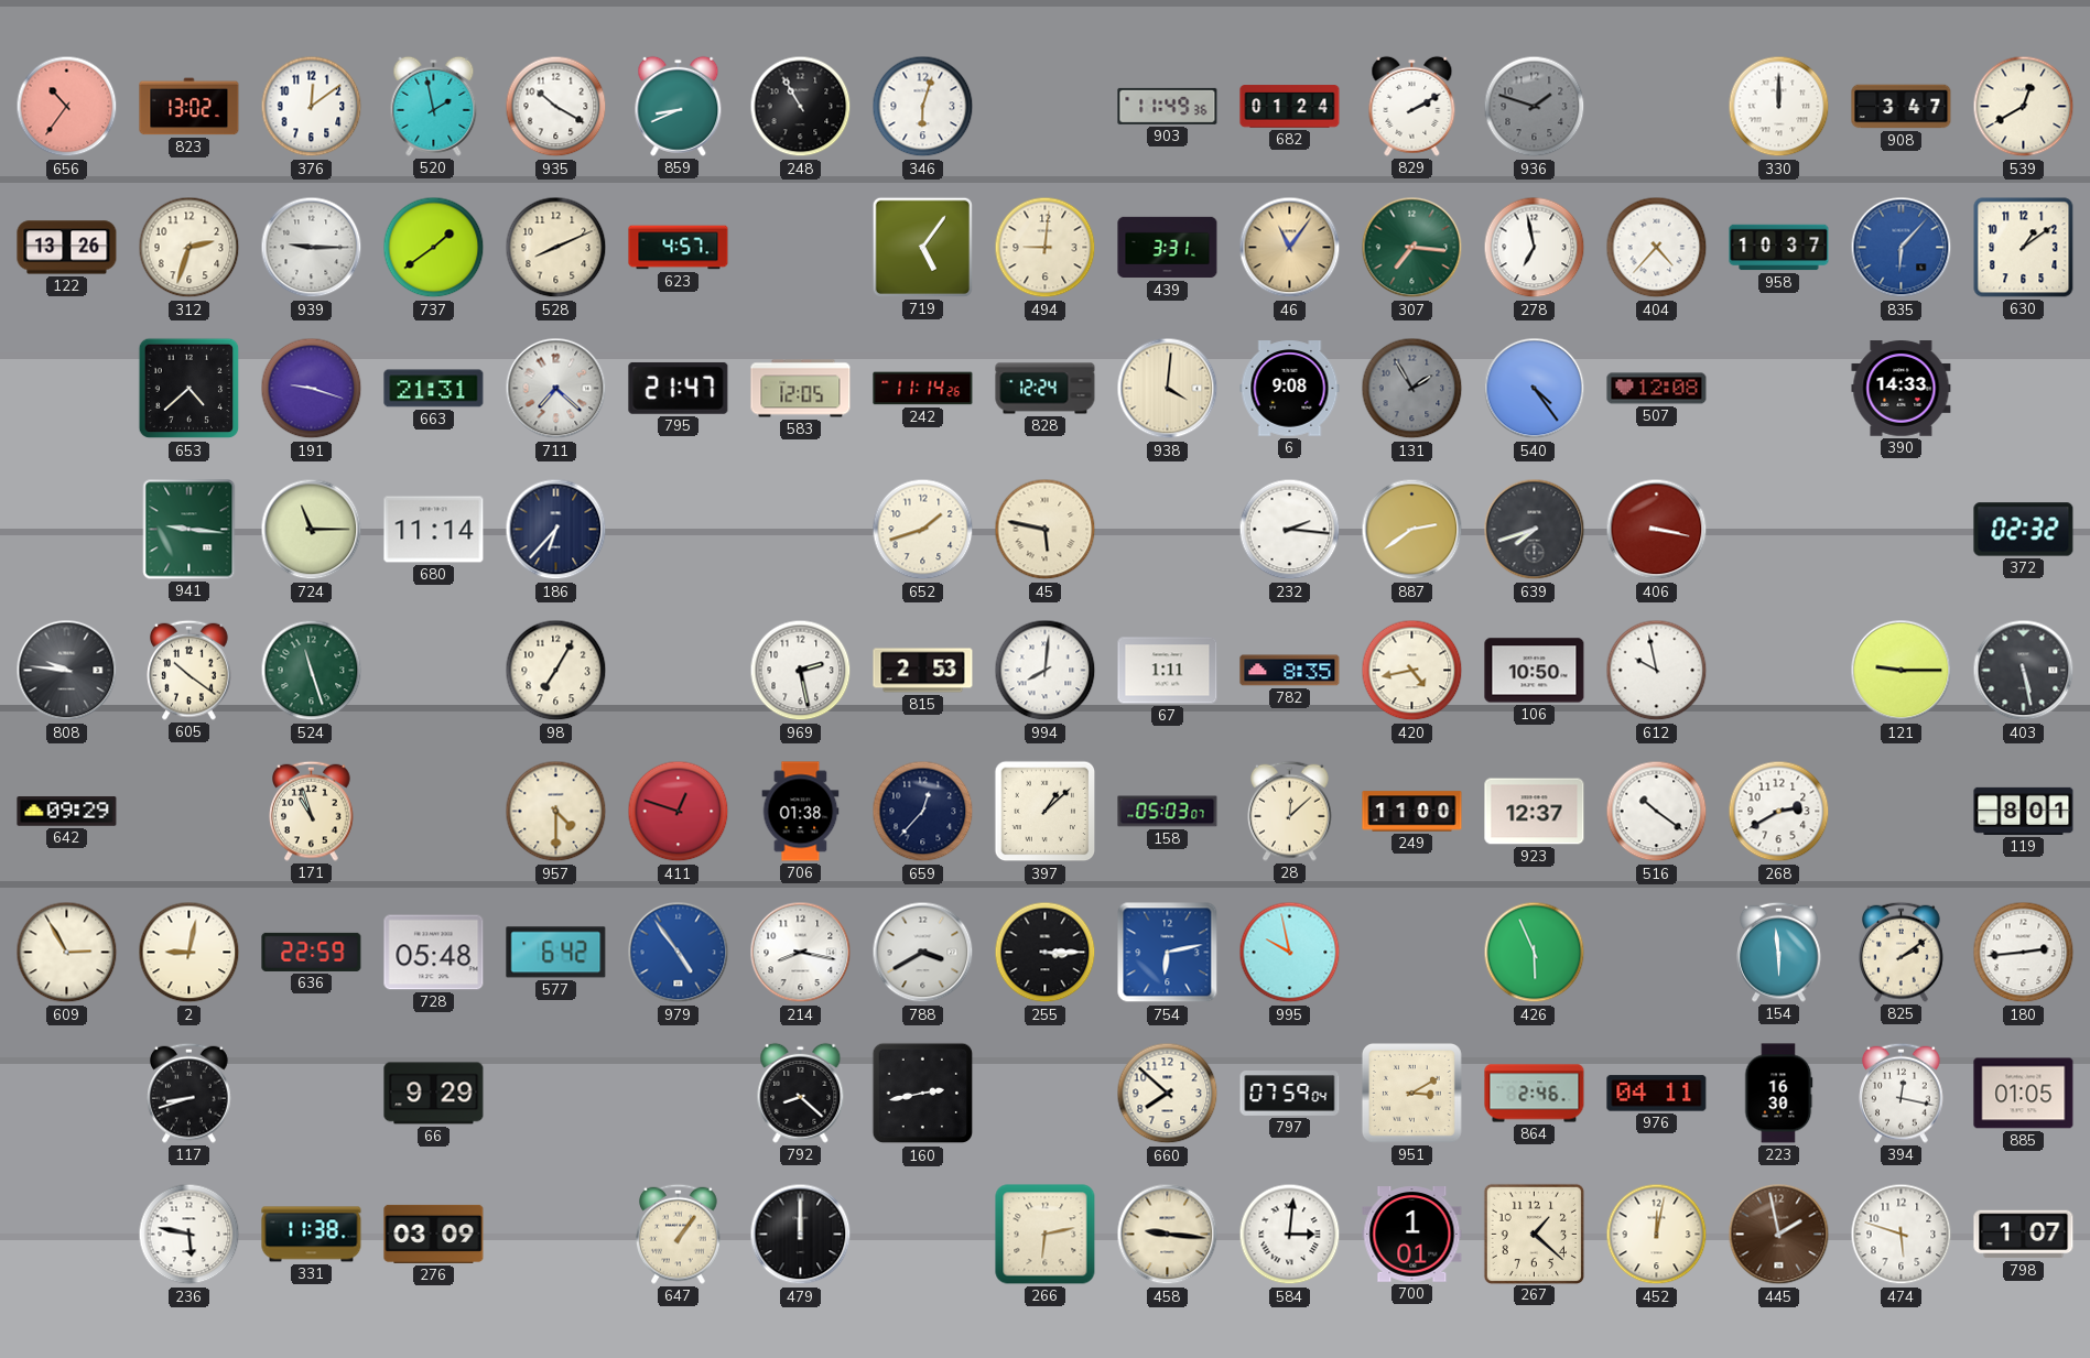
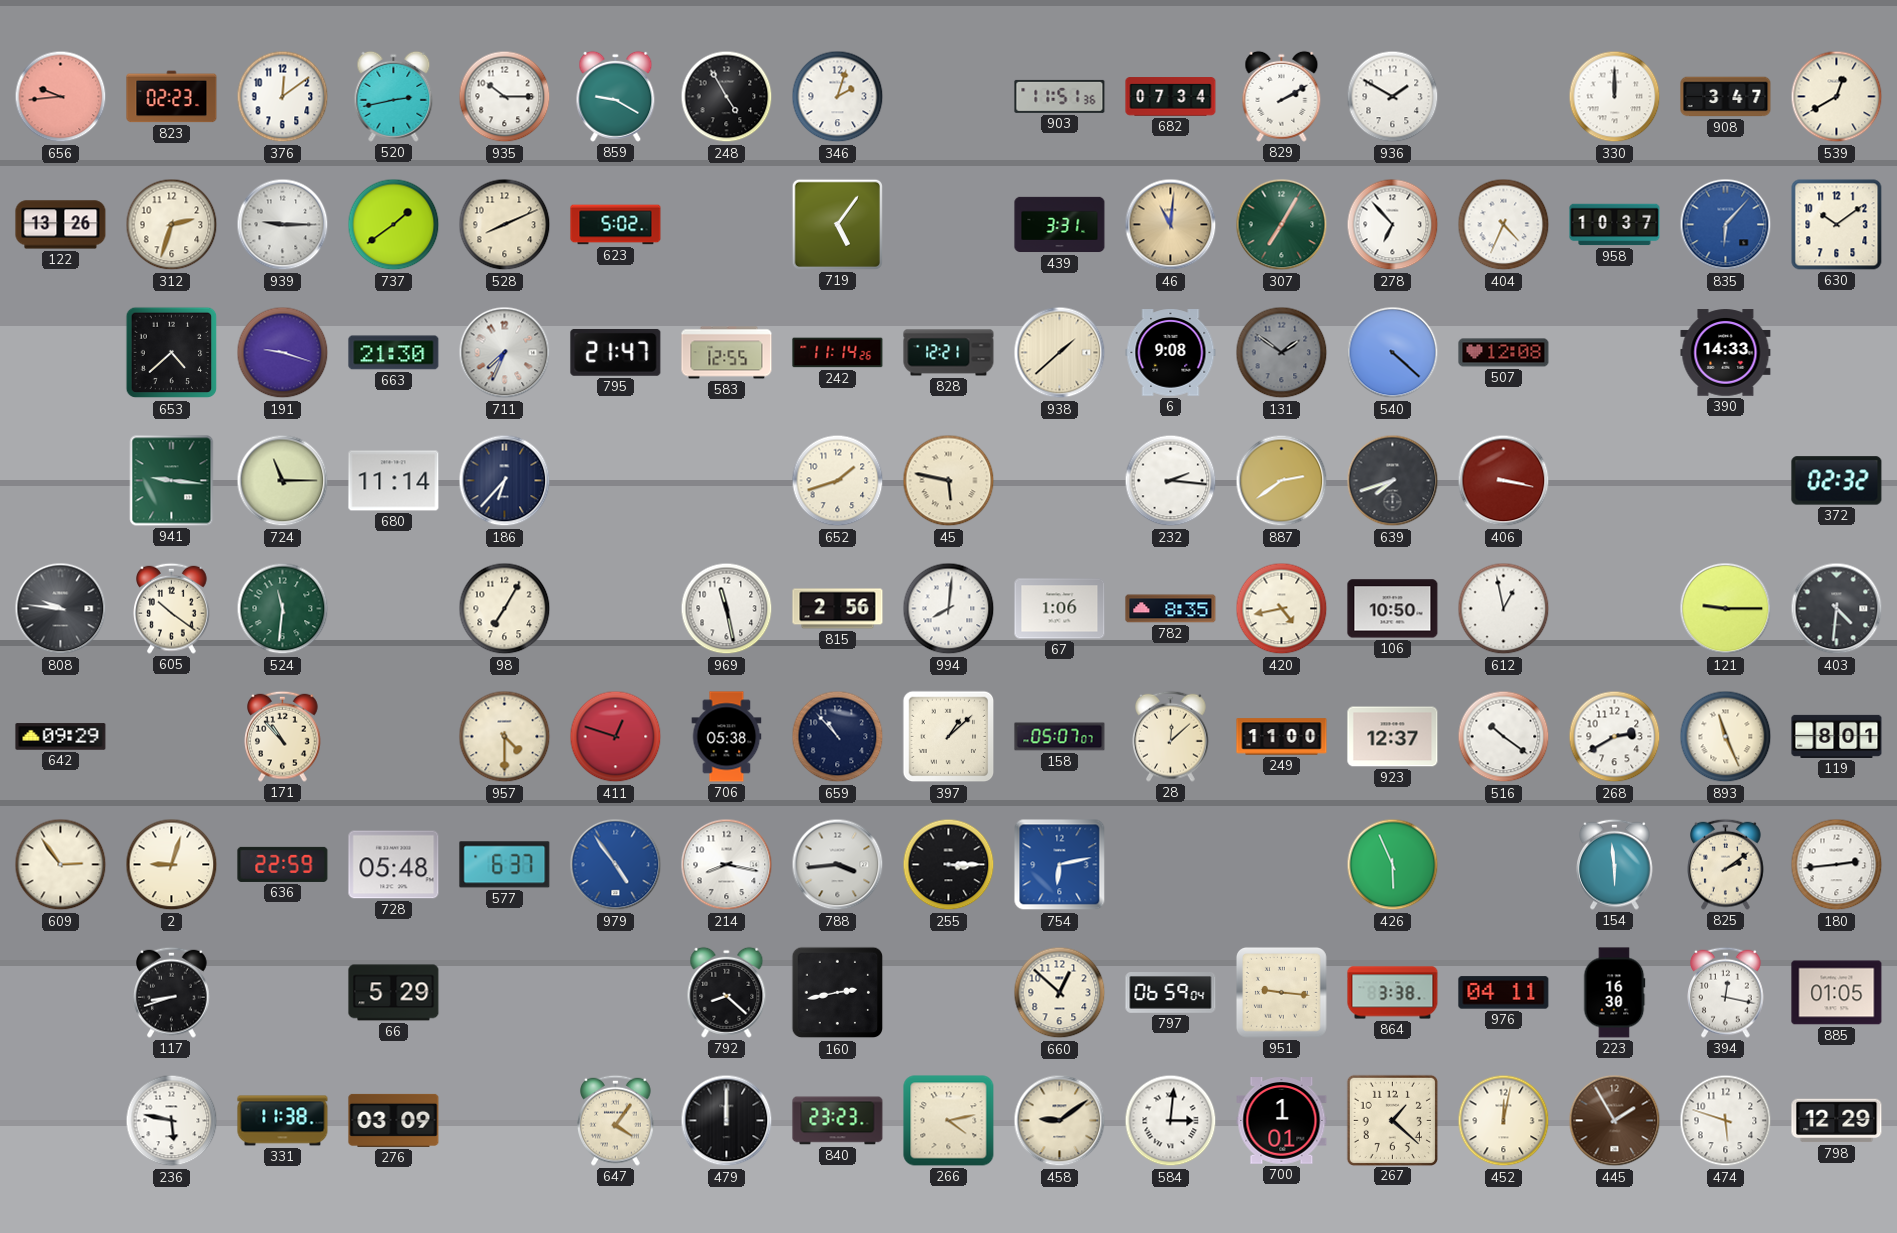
656: 10:36 -> 9:44
823: 13:02 -> 02:23
520: 1:58 -> 2:43
935: 10:20 -> 10:15
859: 8:41 -> 9:20
248: 10:55 -> 4:55
346: 6:03 -> 2:03
903: 11:49 -> 11:51
682: 01:24 -> 07:34
936: 1:48 -> 1:50
936 dial: grey -> white
623: 4:57 -> 5:02
494: 9:01 -> none
46: 11:06 -> 11:01
307: 7:16 -> 7:05
278: 6:58 -> 6:53
404: 4:37 -> 4:34
630: 1:09 -> 10:09
663: 21:31 -> 21:30
711: 7:22 -> 7:34
583: 12:05 -> 12:55
828: 12:24 -> 12:21
938: 4:01 -> 1:38
131: 1:55 -> 1:51
540: 4:24 -> 4:22
524: 11:27 -> 11:31
969: 2:28 -> 11:28
815: 2:53 -> 2:56
67: 1:11 -> 1:06
612: 9:58 -> 12:58
403: 5:28 -> 4:31
171: 10:57 -> 10:53
706: 01:38 -> 05:38
659: 12:37 -> 10:53
158: 05:03 -> 05:07
893: none -> 11:26
609: 2:55 -> 2:54
2: 9:02 -> 9:03
577: 6:42 -> 6:37
788: 3:40 -> 3:44
995: 9:58 -> none
66: 9:29 -> 5:29
660: 7:52 -> 12:52
797: 07:59 -> 06:59
951: 3:10 -> 9:16
864: 2:46 -> 3:38
647: 1:06 -> 4:06
840: none -> 23:23
266: 6:13 -> 4:13
458: 9:16 -> 9:09
445: 1:58 -> 1:55
798: 1:07 -> 12:29
